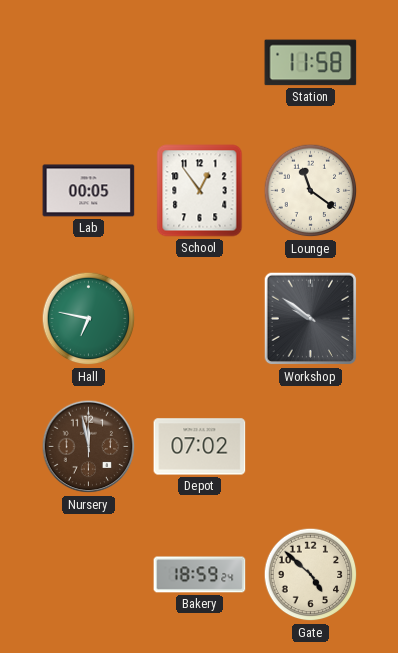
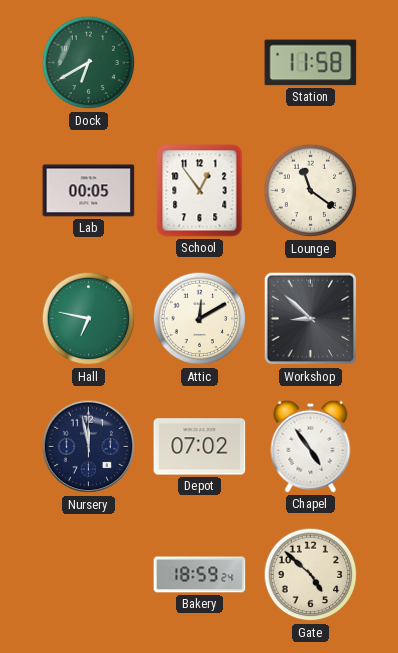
Dock: none -> 6:40
Attic: none -> 12:10
Workshop: 9:51 -> 8:52
Nursery dial: brown -> navy
Chapel: none -> 4:54
